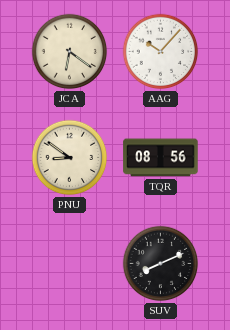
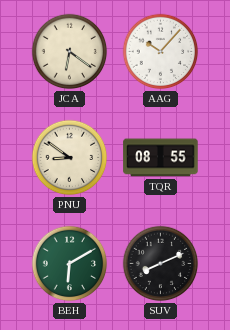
TQR: 08:56 -> 08:55
BEH: none -> 6:10
